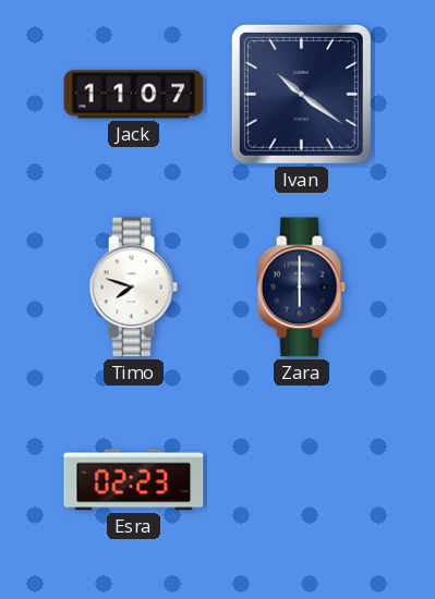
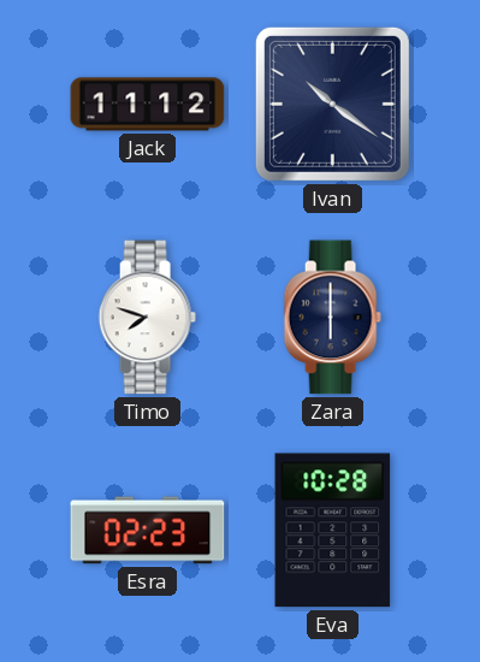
Jack: 11:07 -> 11:12
Eva: none -> 10:28
